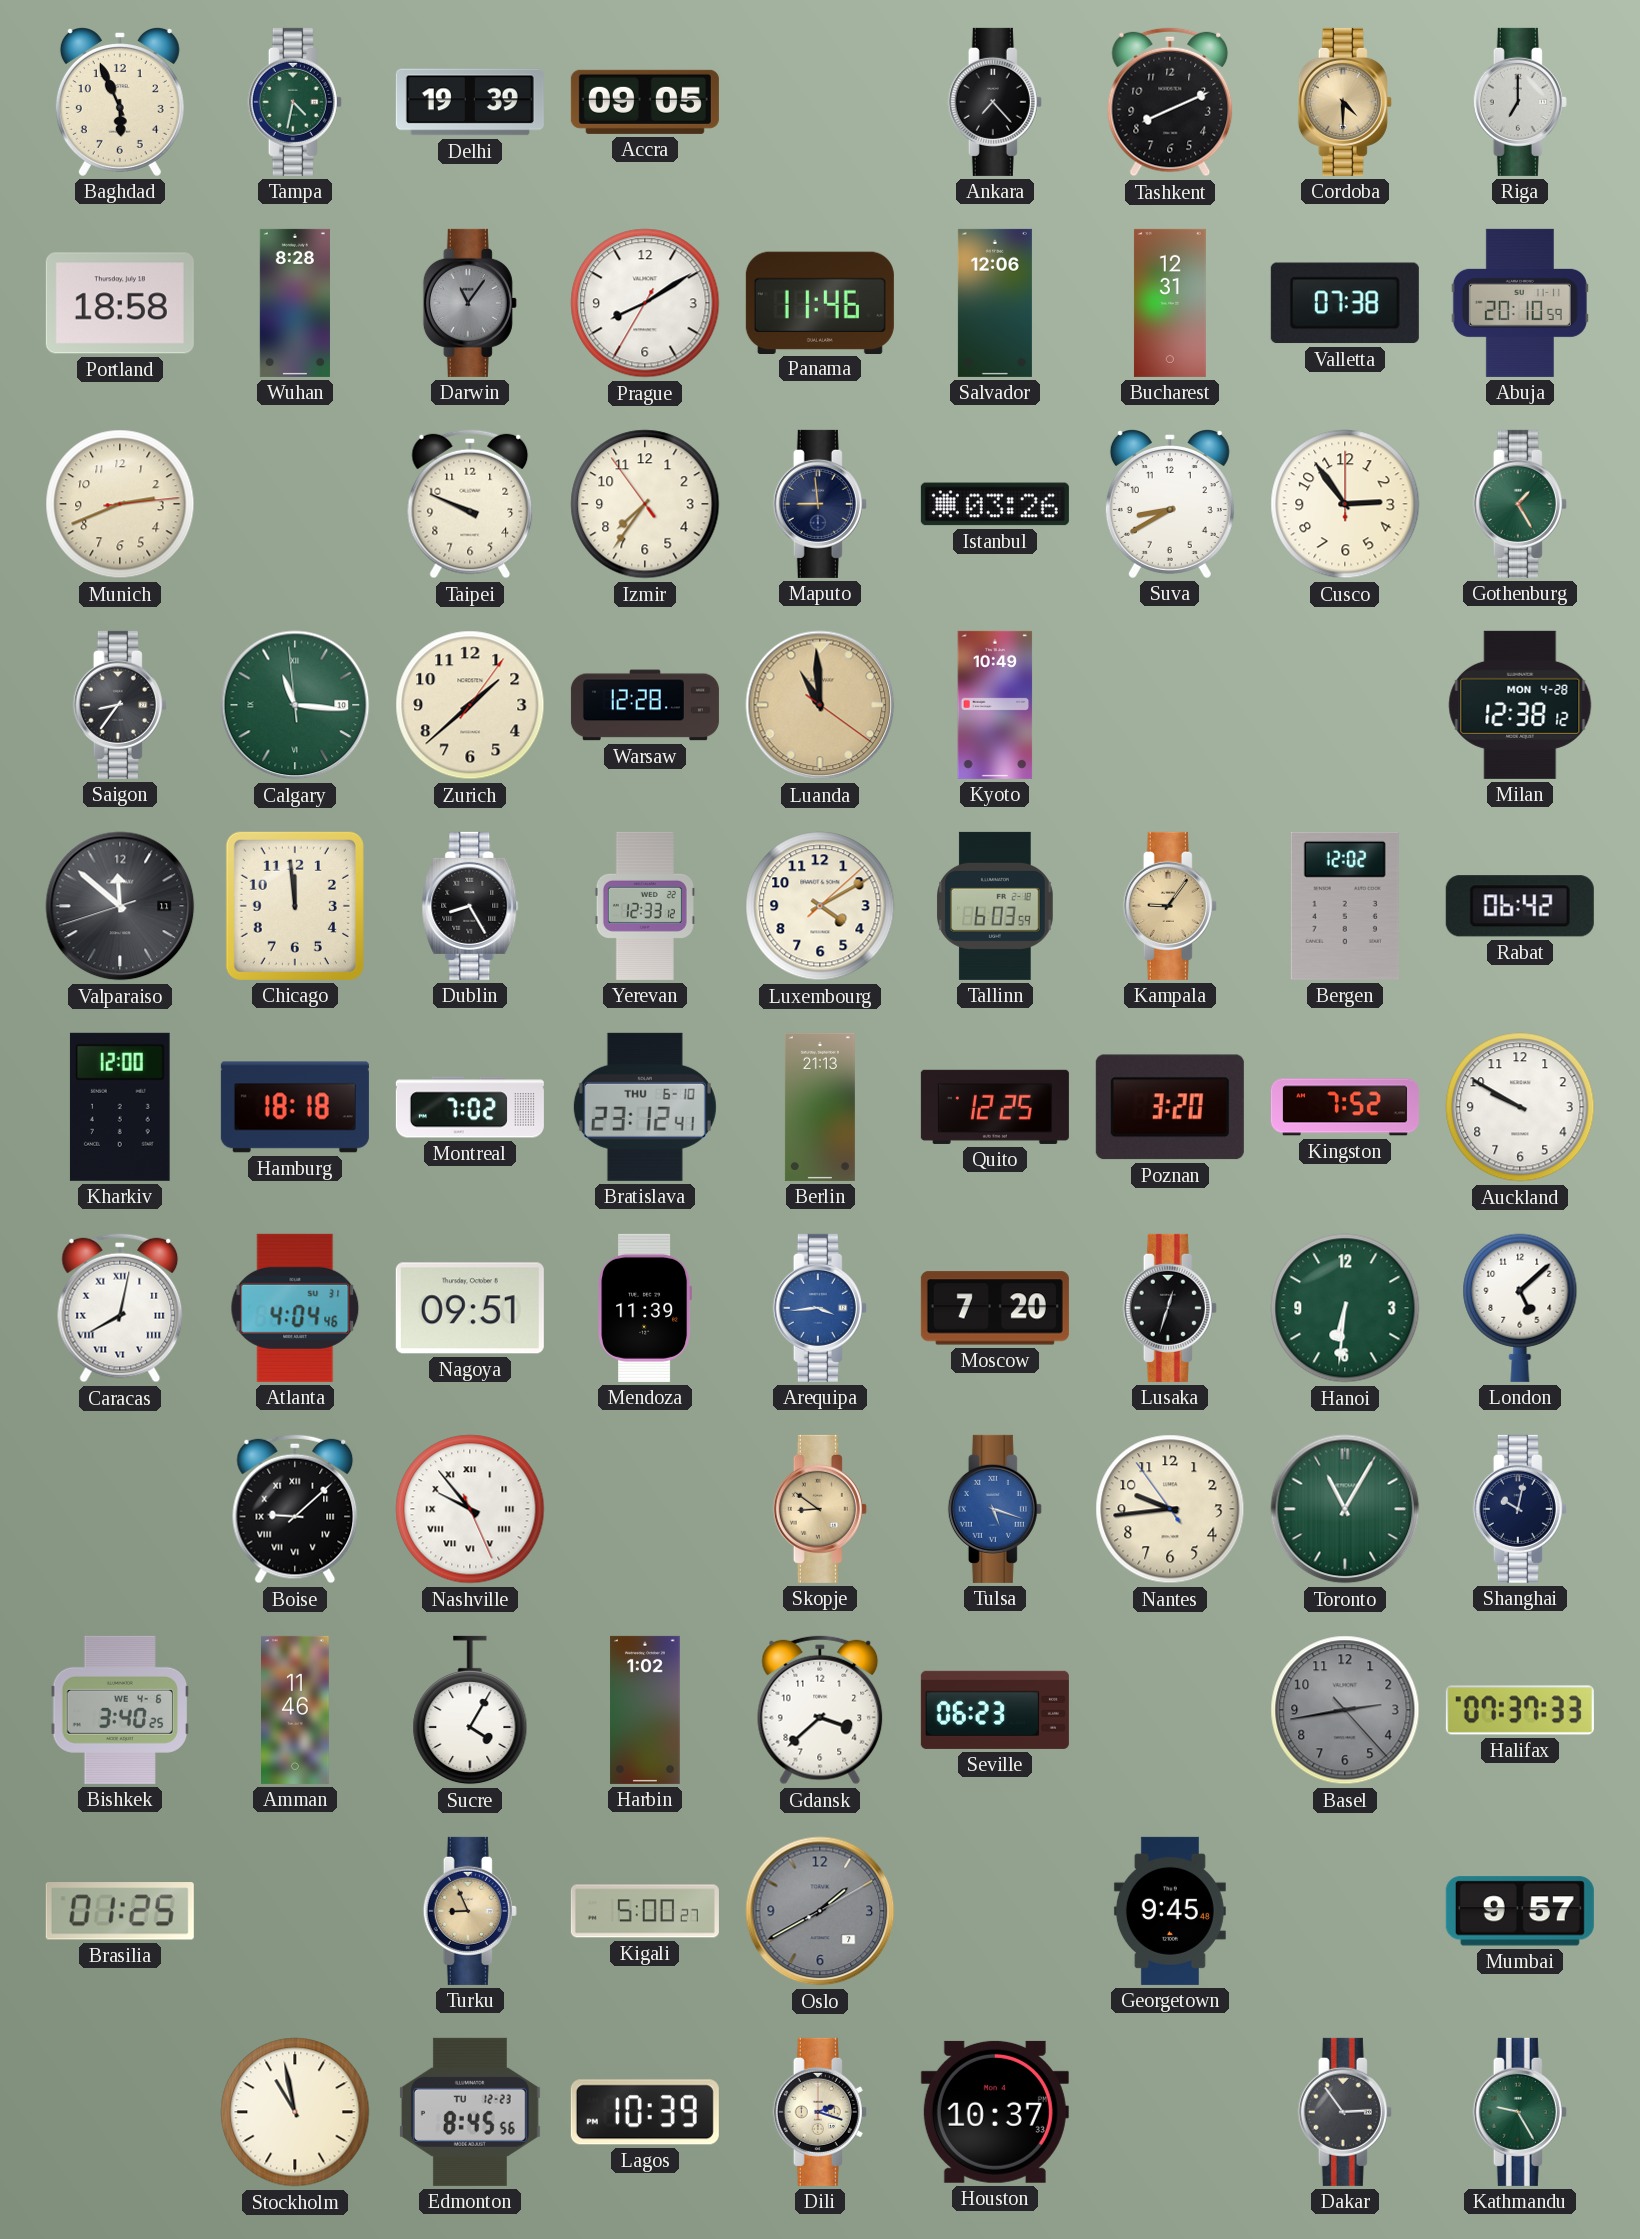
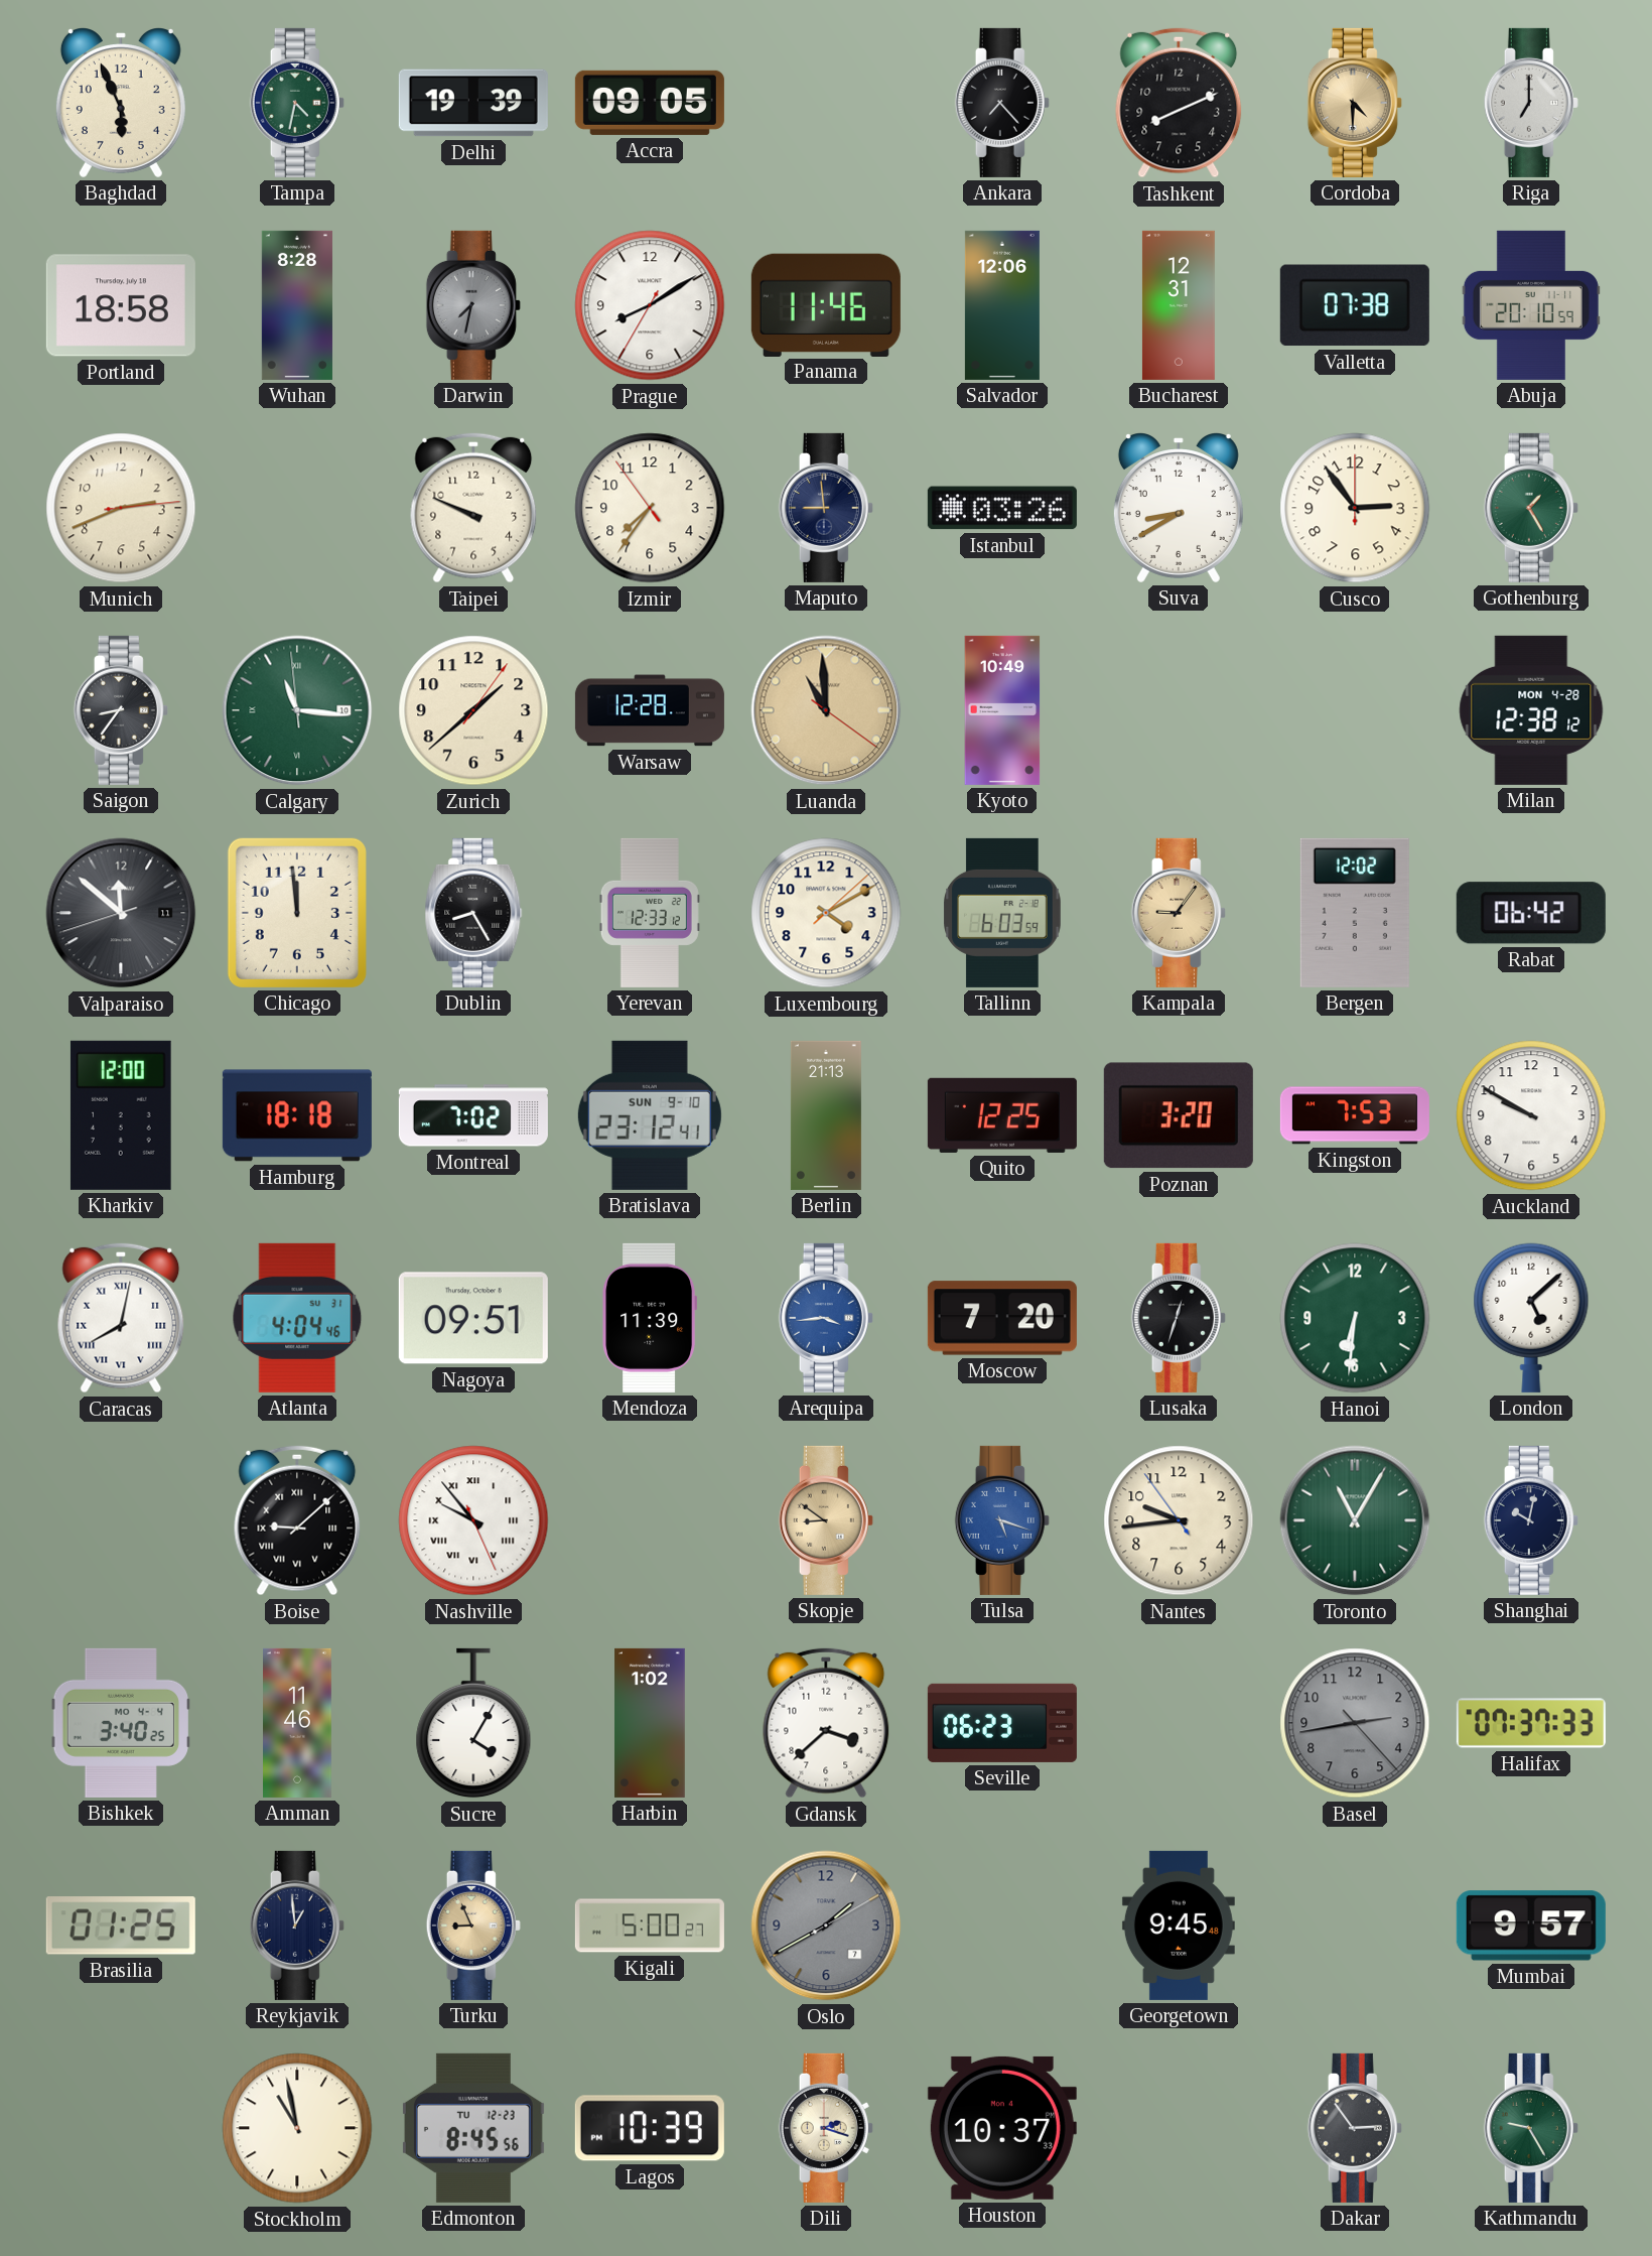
Darwin: 11:06 -> 7:32
Bratislava date: THU 6-10 -> SUN 9-10
Kingston: 7:52 -> 7:53
Bishkek date: WE 4-6 -> MO 4-4
Reykjavik: none -> 12:59
